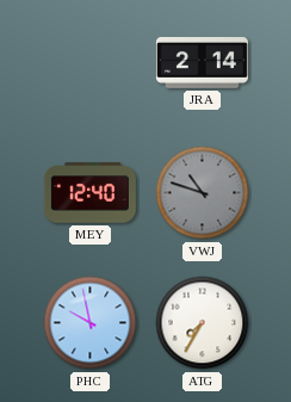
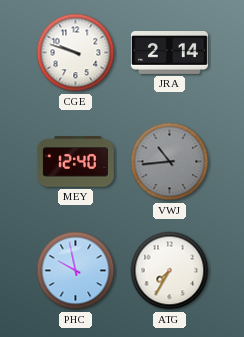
CGE: none -> 9:48
VWJ: 10:48 -> 10:44
